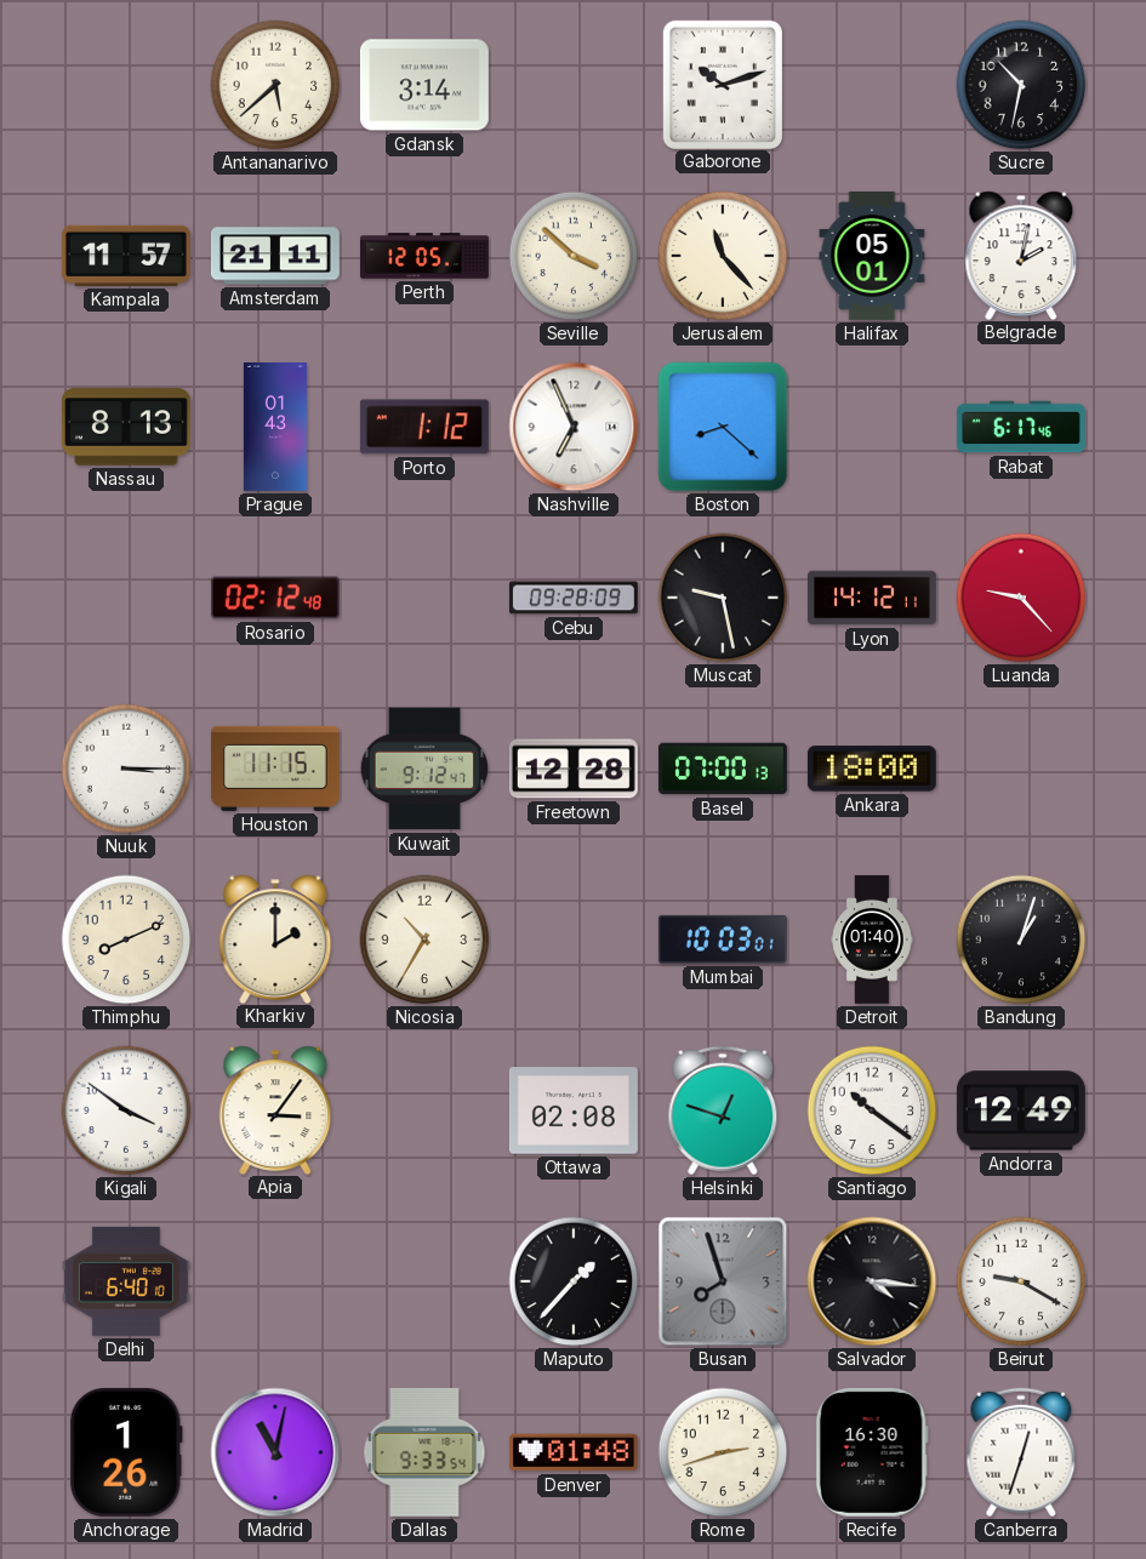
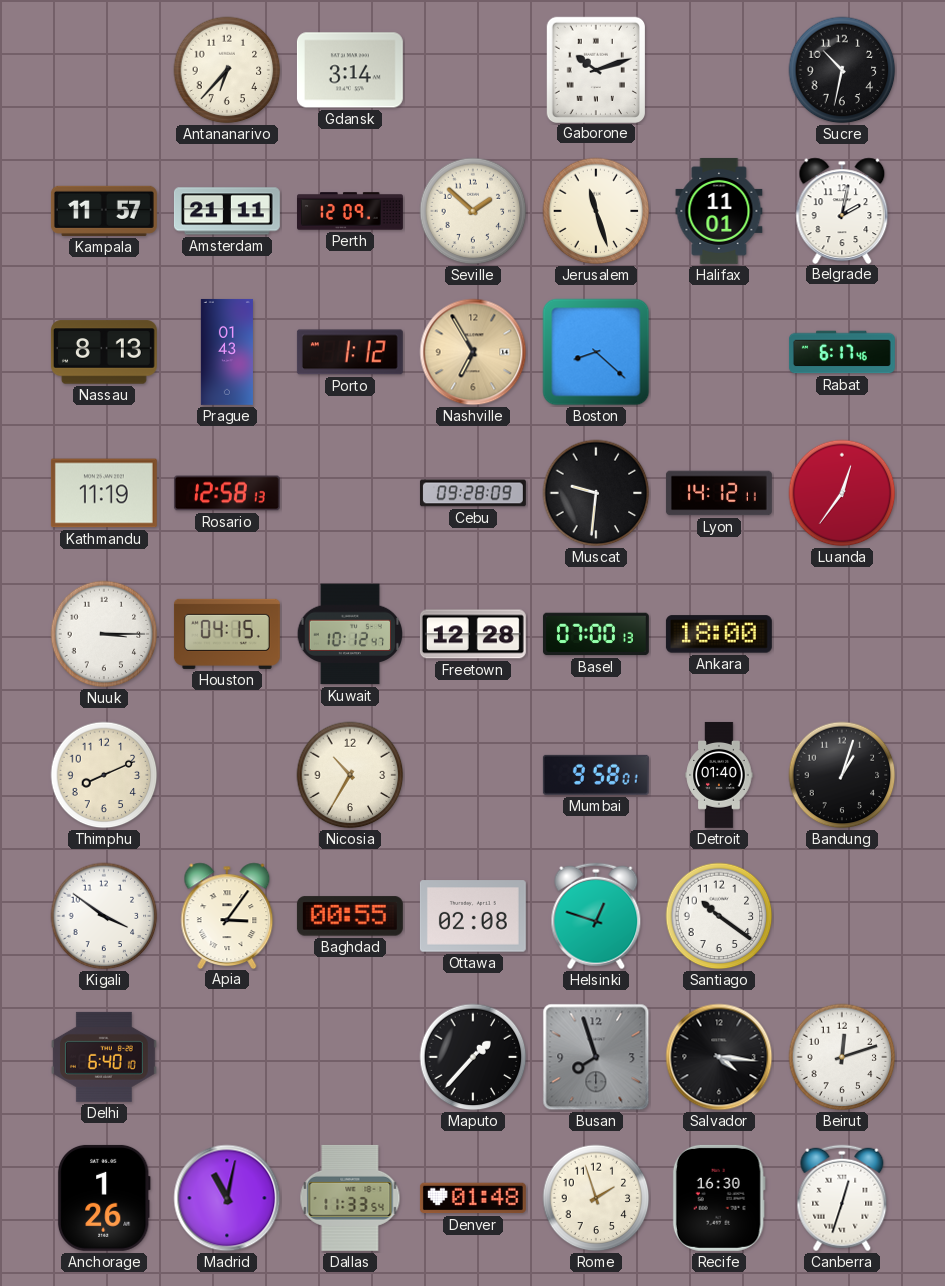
Antananarivo: 5:38 -> 6:37
Perth: 12:05 -> 12:09
Seville: 3:52 -> 1:52
Jerusalem: 11:23 -> 11:27
Halifax: 05:01 -> 11:01
Nashville: 6:56 -> 6:55
Nashville dial: white -> champagne
Kathmandu: none -> 11:19
Rosario: 02:12 -> 12:58
Muscat: 9:28 -> 9:31
Luanda: 9:23 -> 12:36
Houston: 11:15 -> 04:15
Kuwait: 9:12 -> 10:12
Kharkiv: 2:00 -> none
Mumbai: 10:03 -> 9:58
Baghdad: none -> 00:55
Andorra: 12:49 -> none
Beirut: 9:20 -> 12:12
Dallas: 9:33 -> 11:33
Rome: 2:42 -> 1:57
